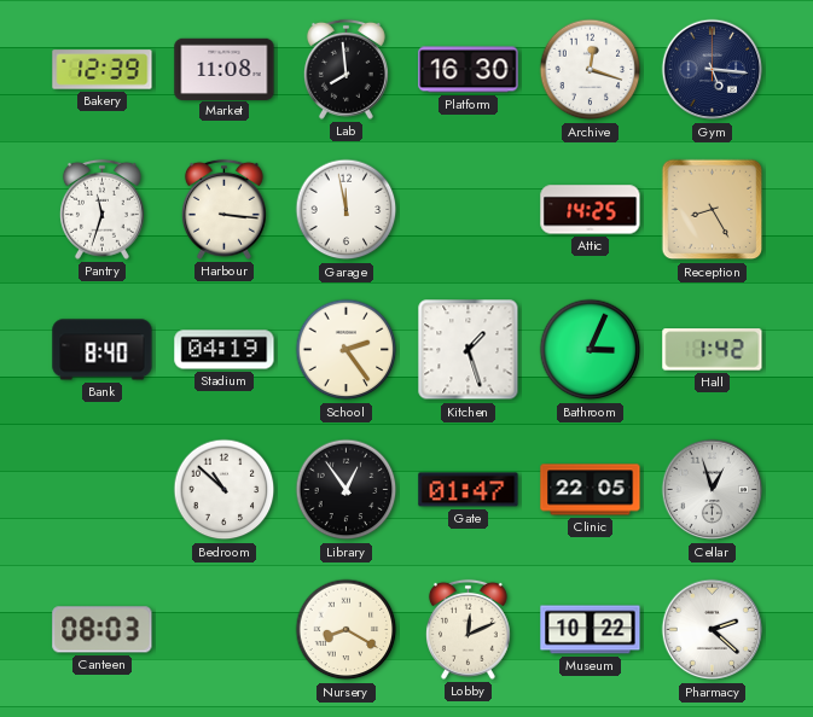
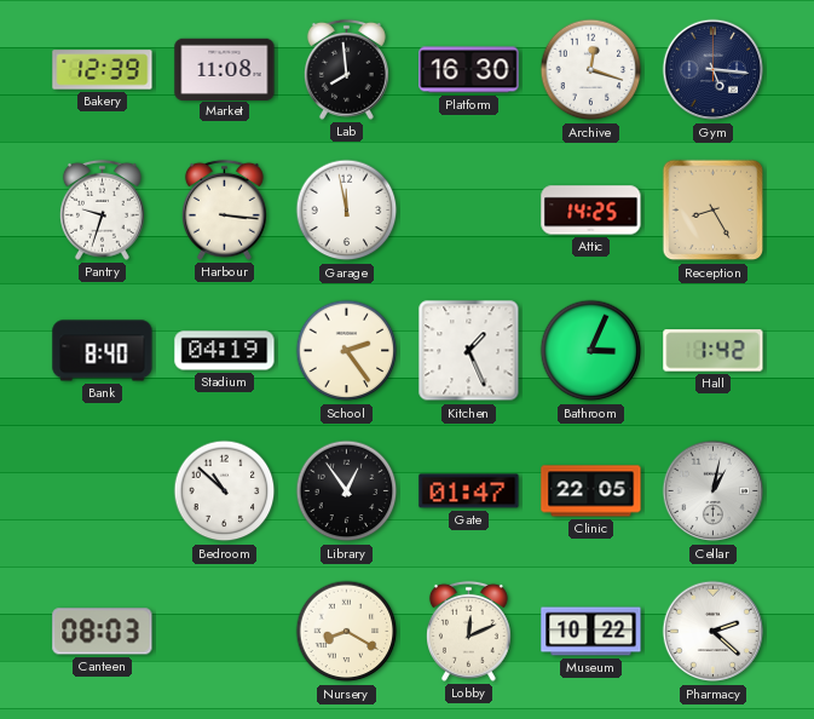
Pantry: 11:33 -> 9:33
Kitchen: 1:27 -> 1:26
Cellar: 12:57 -> 1:02
